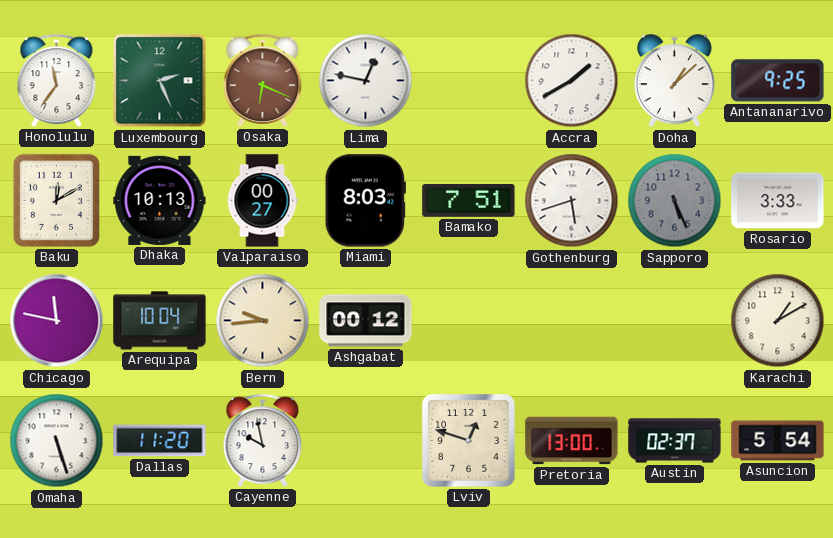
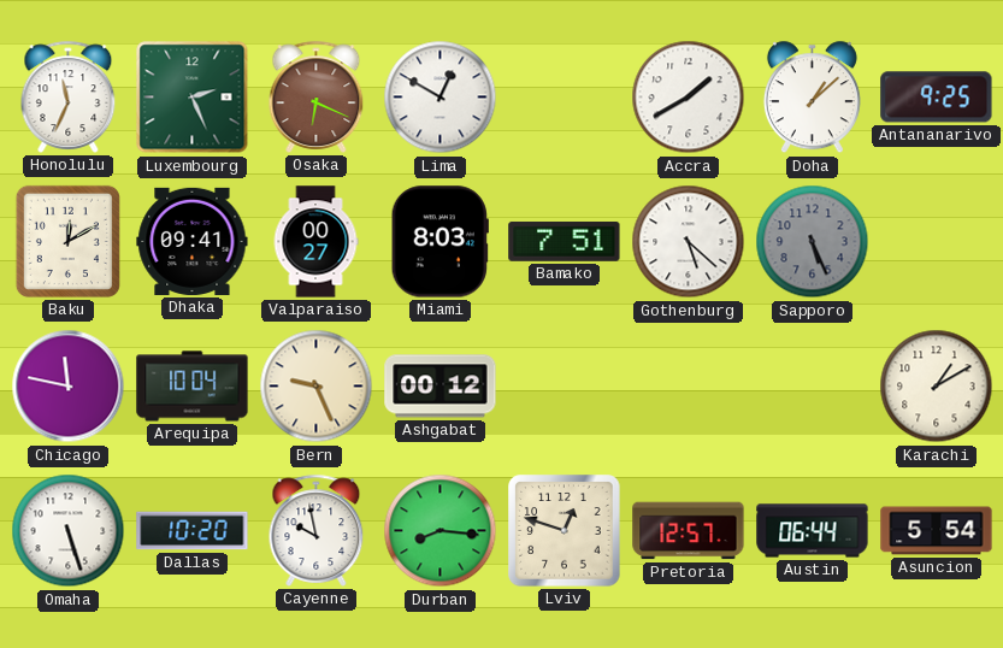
Honolulu: 11:36 -> 11:34
Lima: 12:47 -> 12:50
Dhaka: 10:13 -> 09:41
Gothenburg: 5:42 -> 5:22
Rosario: 3:33 -> none
Bern: 9:44 -> 9:26
Dallas: 11:20 -> 10:20
Durban: none -> 8:16
Pretoria: 13:00 -> 12:57
Austin: 02:37 -> 06:44
